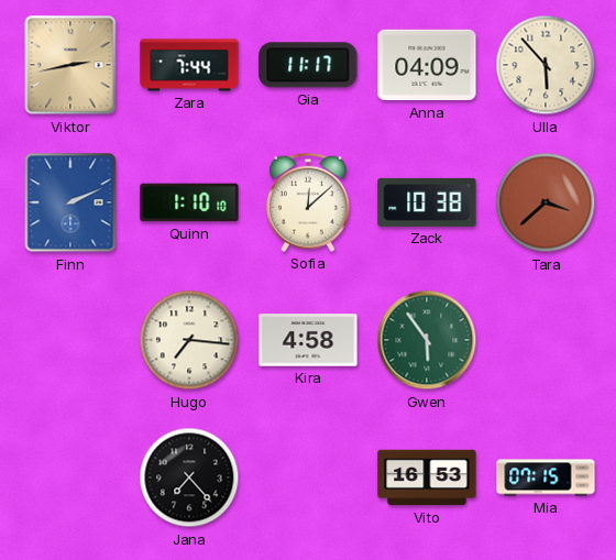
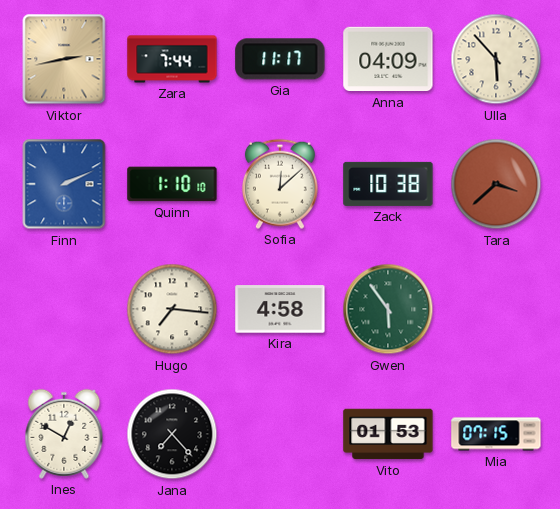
Ines: none -> 12:50
Vito: 16:53 -> 01:53
